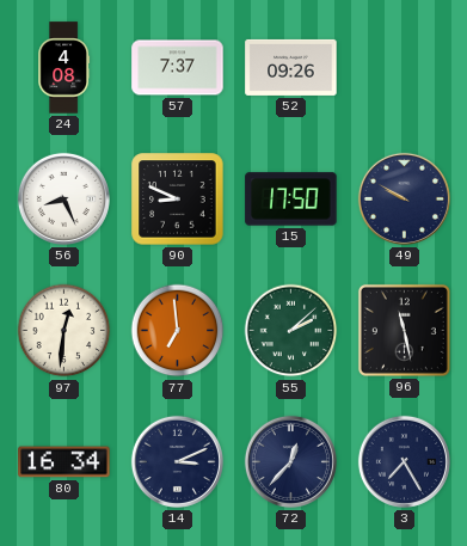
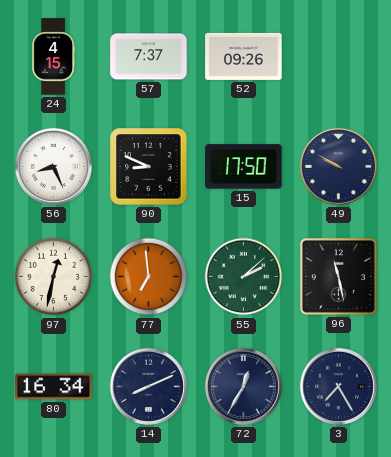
24: 4:08 -> 4:15
97: 12:31 -> 12:32
14: 3:11 -> 8:11
72: 12:37 -> 12:35
